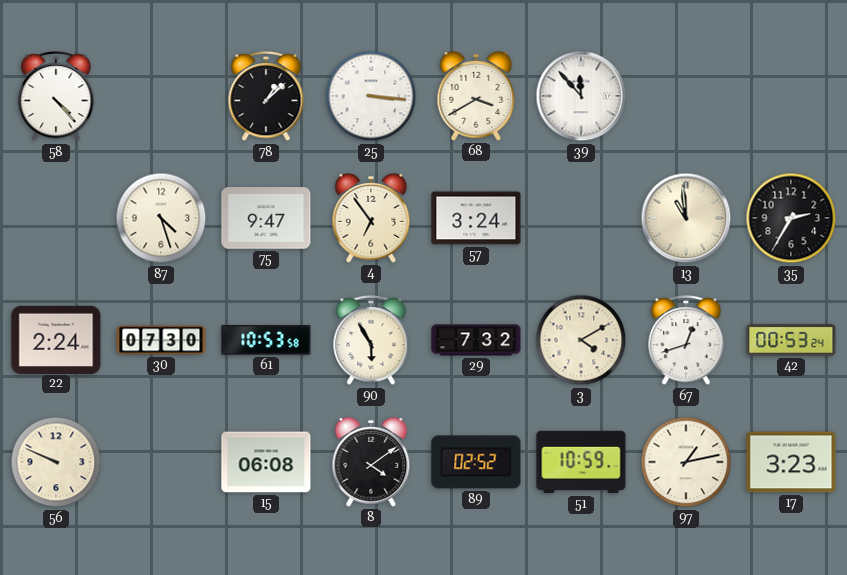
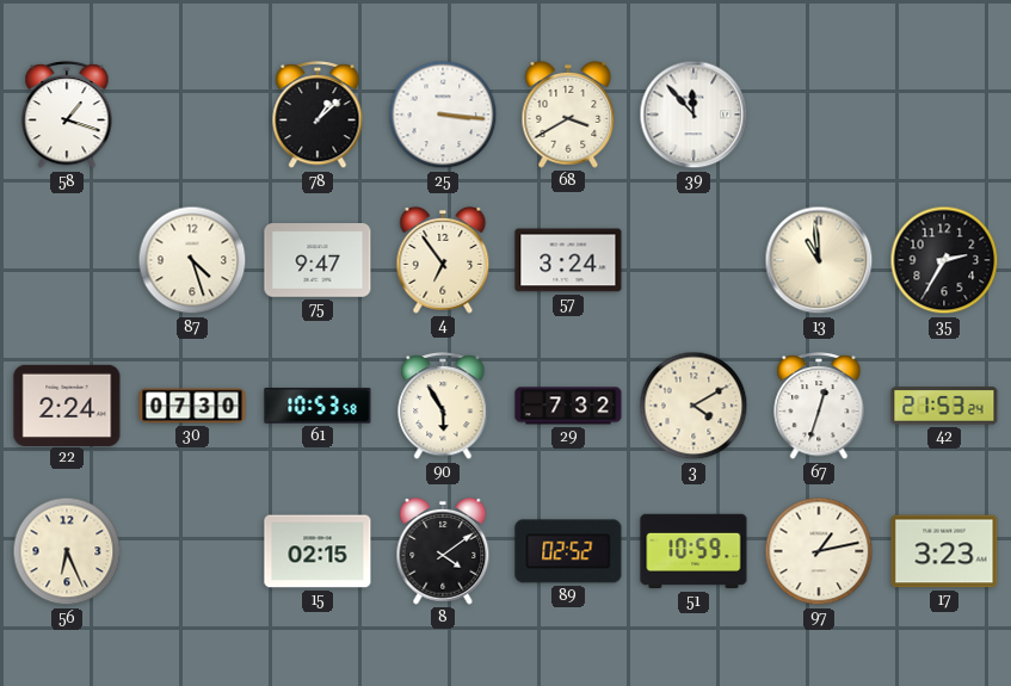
58: 4:23 -> 1:18
67: 12:42 -> 12:33
42: 00:53 -> 21:53
56: 9:49 -> 6:26
15: 06:08 -> 02:15
